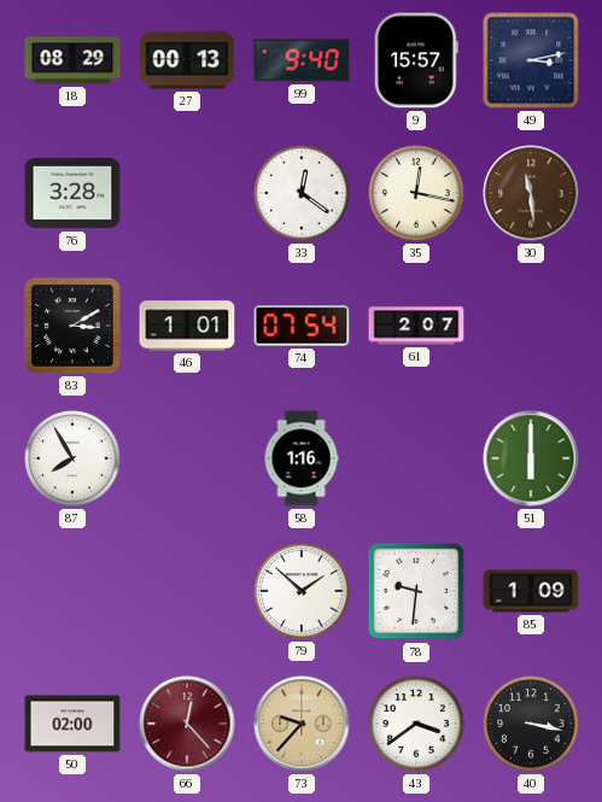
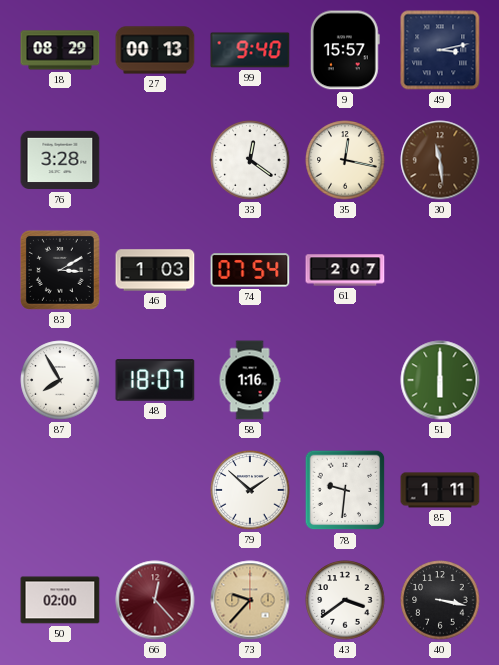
46: 1:01 -> 1:03
48: none -> 18:07
85: 1:09 -> 1:11
